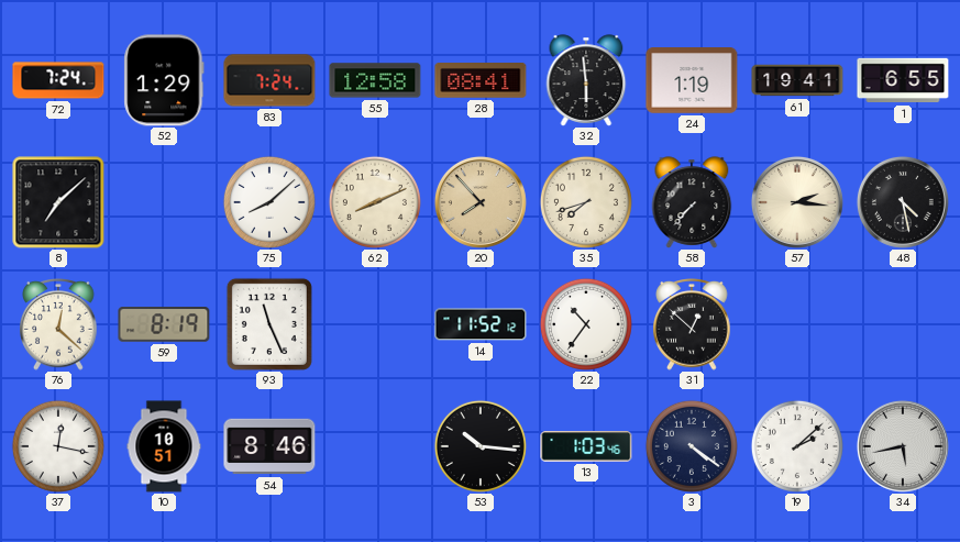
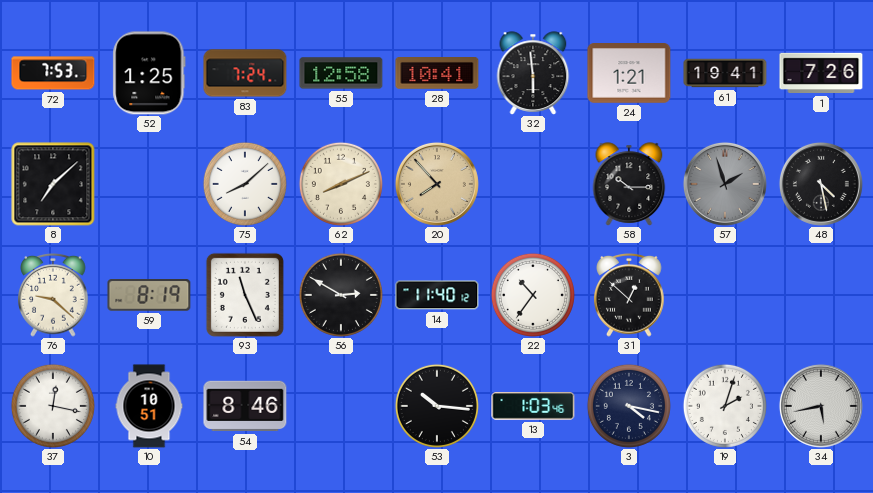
72: 7:24 -> 7:53
52: 1:29 -> 1:25
28: 08:41 -> 10:41
24: 1:19 -> 1:21
1: 6:55 -> 7:26
35: 7:42 -> none
58: 7:37 -> 10:15
57: 2:16 -> 1:57
57 dial: cream -> grey
76: 12:22 -> 9:22
56: none -> 2:50
14: 11:52 -> 11:40
3: 4:21 -> 4:17
19: 2:08 -> 2:03
